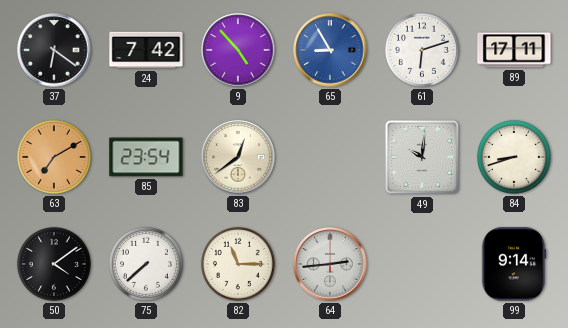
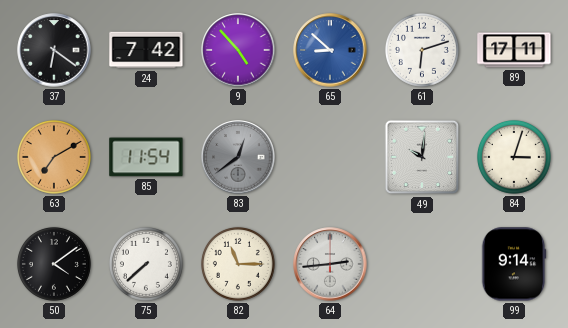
65: 8:55 -> 8:52
85: 23:54 -> 11:54
83 dial: cream -> grey
84: 8:42 -> 3:03
